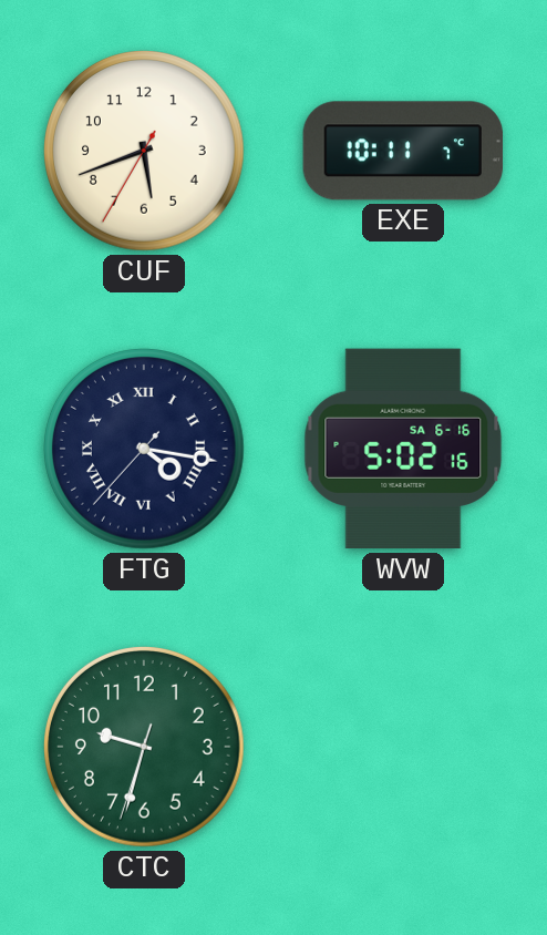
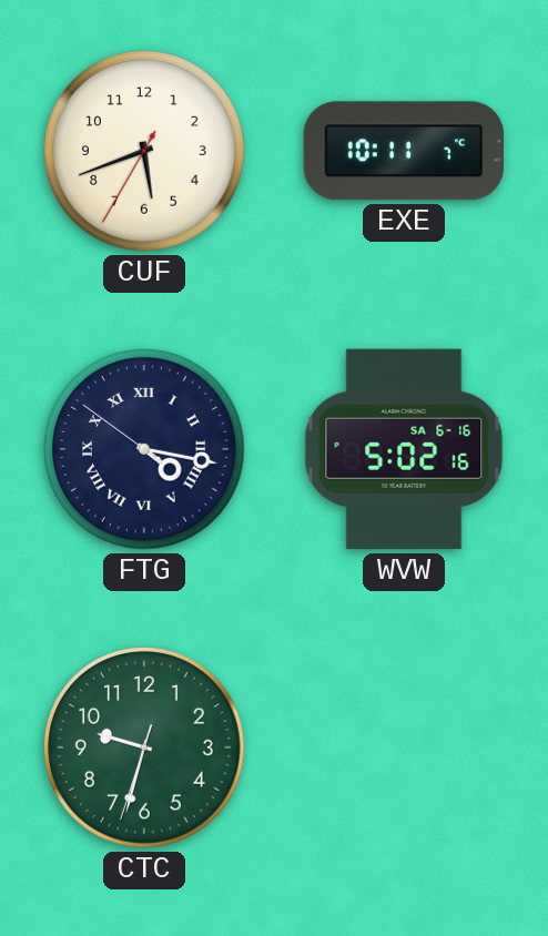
FTG: 4:16:37 -> 4:16:51
